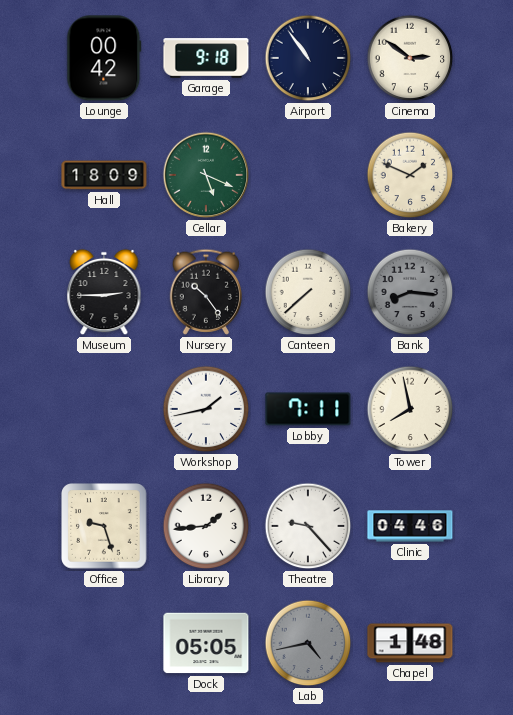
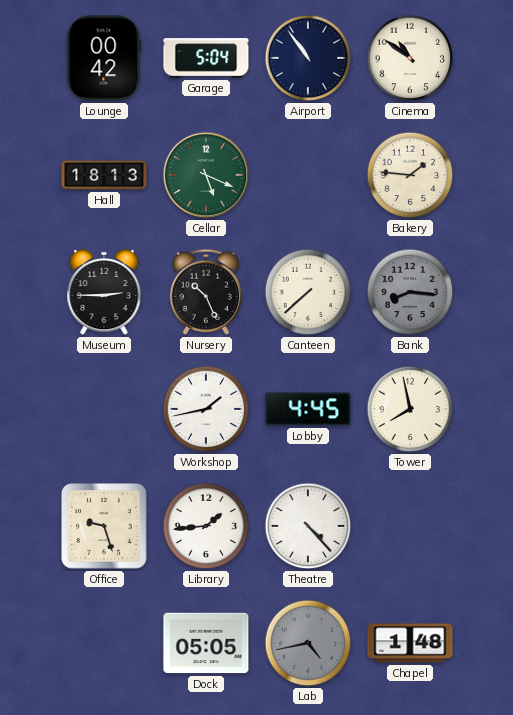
Garage: 9:18 -> 5:04
Cinema: 2:51 -> 10:51
Hall: 18:09 -> 18:13
Bakery: 1:49 -> 1:46
Nursery: 10:24 -> 10:26
Lobby: 7:11 -> 4:45
Theatre: 9:23 -> 4:23
Clinic: 04:46 -> none
